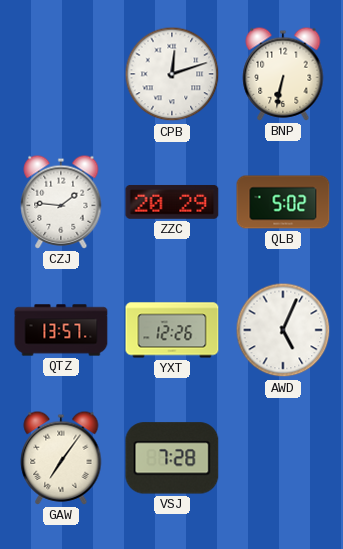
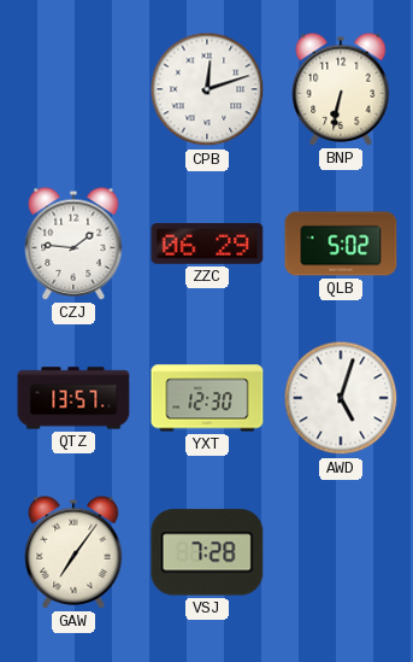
ZZC: 20:29 -> 06:29
YXT: 12:26 -> 12:30
AWD: 5:04 -> 5:03
